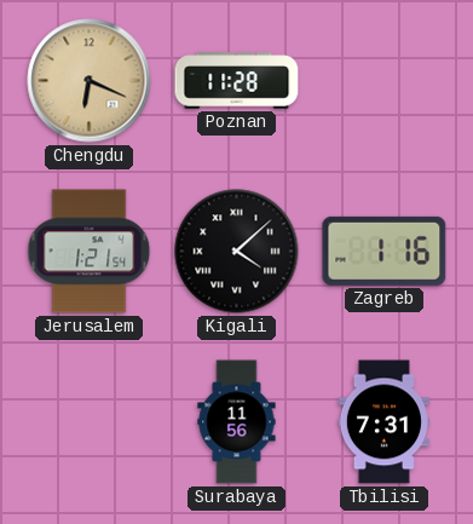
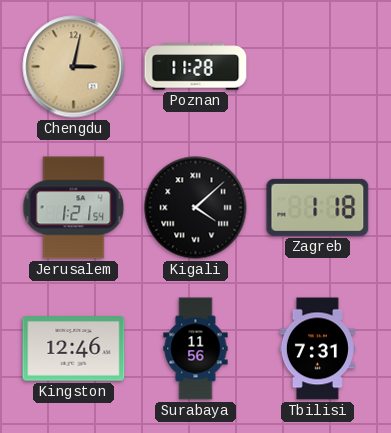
Chengdu: 6:19 -> 3:02
Zagreb: 1:16 -> 1:18
Kingston: none -> 12:46
